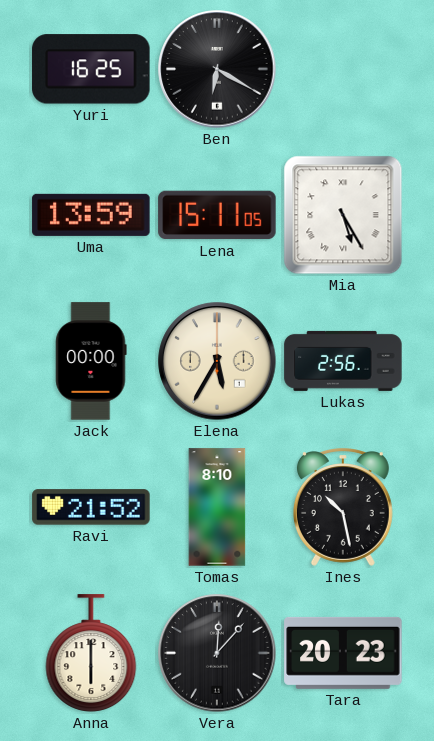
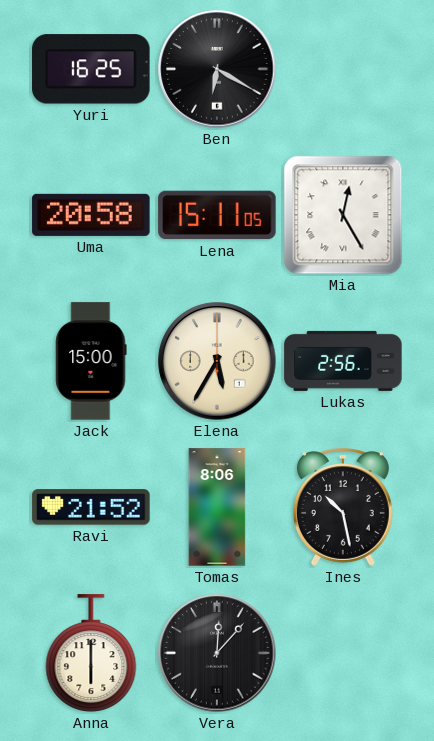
Uma: 13:59 -> 20:58
Mia: 5:25 -> 12:25
Jack: 00:00 -> 15:00
Tomas: 8:10 -> 8:06
Tara: 20:23 -> none
